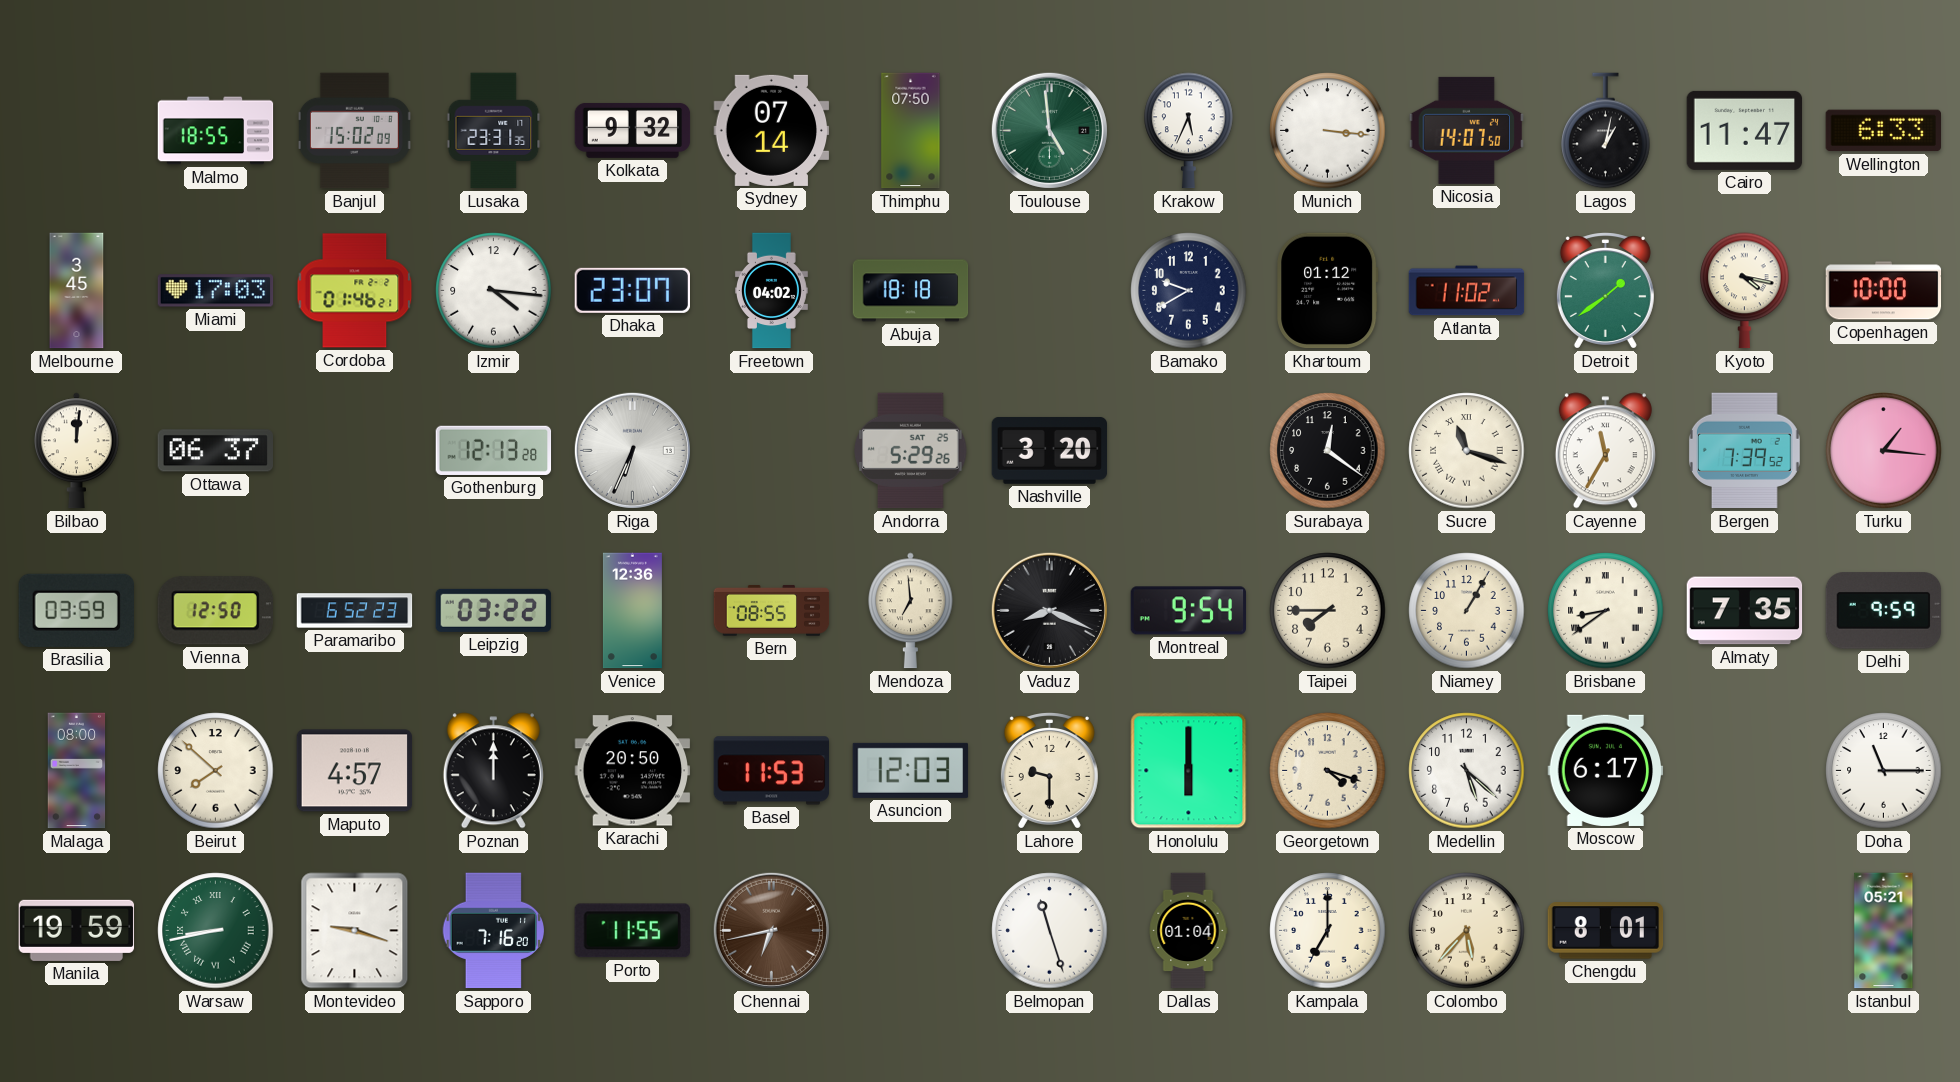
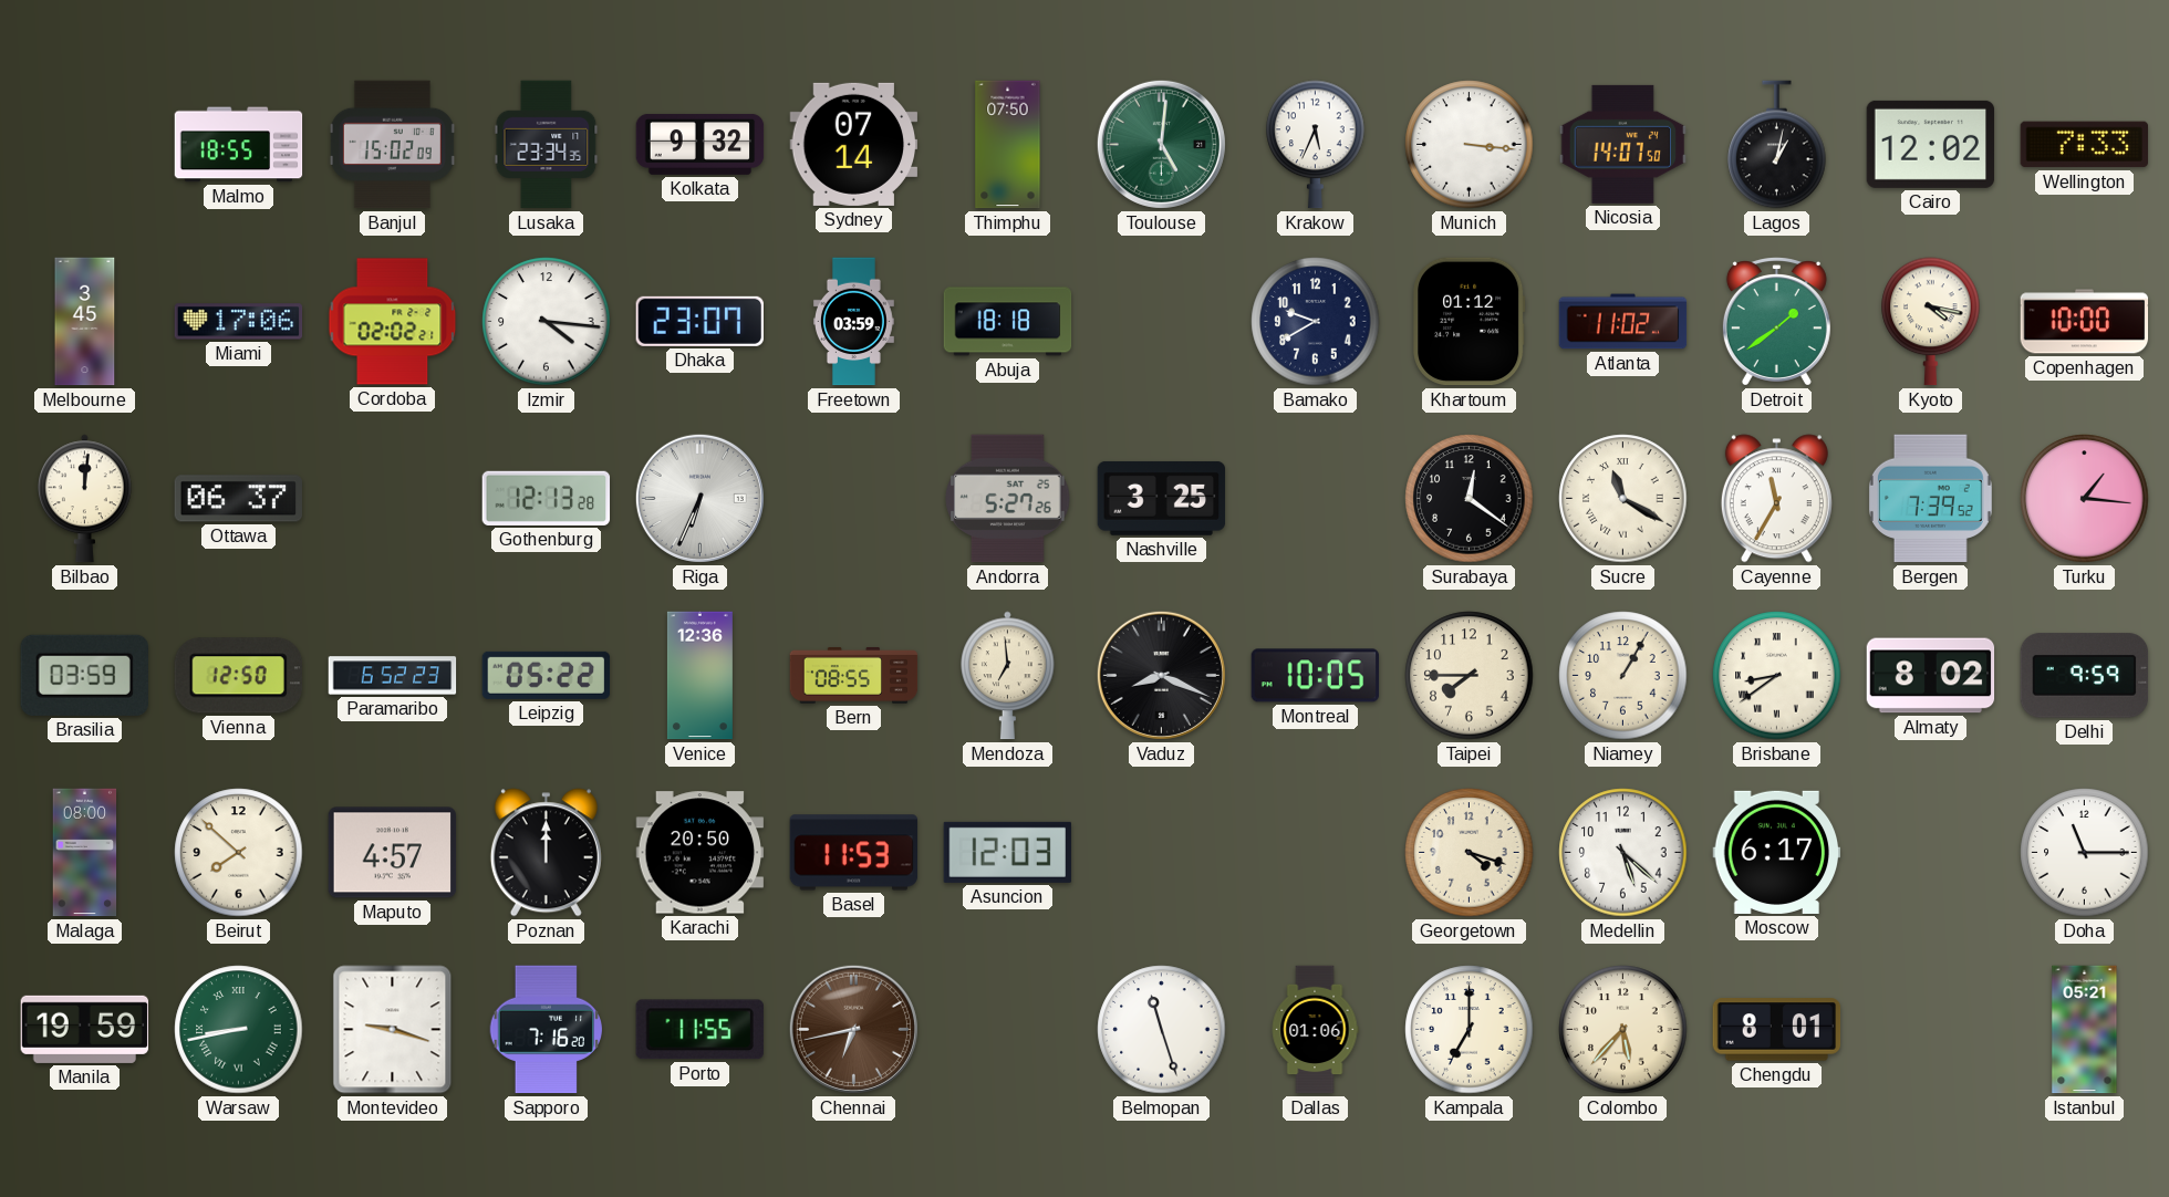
Lusaka: 23:31 -> 23:34
Toulouse: 4:59 -> 5:01
Cairo: 11:47 -> 12:02
Wellington: 6:33 -> 7:33
Miami: 17:03 -> 17:06
Cordoba: 01:46 -> 02:02
Freetown: 04:02 -> 03:59
Andorra: 5:29 -> 5:27
Nashville: 3:20 -> 3:25
Sucre: 11:18 -> 11:20
Leipzig: 03:22 -> 05:22
Montreal: 9:54 -> 10:05
Almaty: 7:35 -> 8:02
Lahore: 9:30 -> none
Honolulu: 6:00 -> none
Dallas: 01:04 -> 01:06
